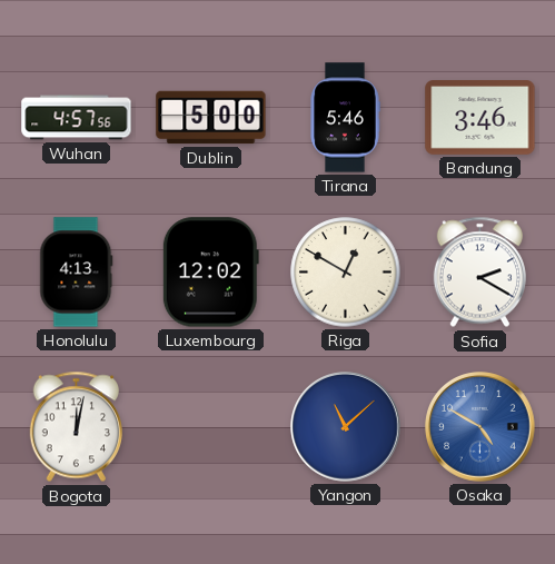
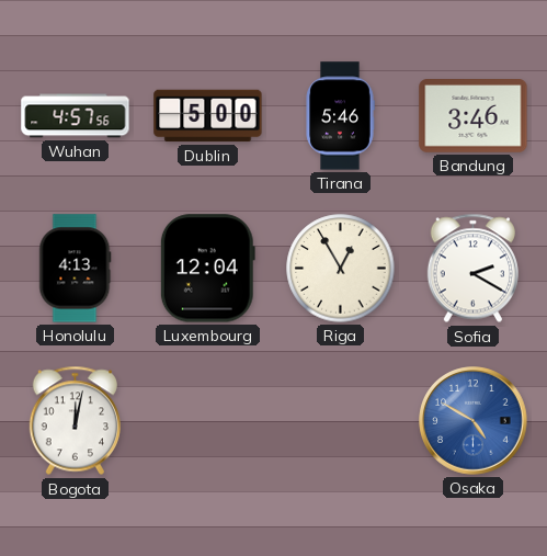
Luxembourg: 12:02 -> 12:04
Riga: 12:50 -> 12:55
Yangon: 11:08 -> none
